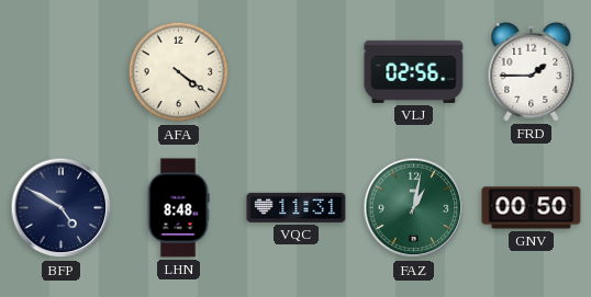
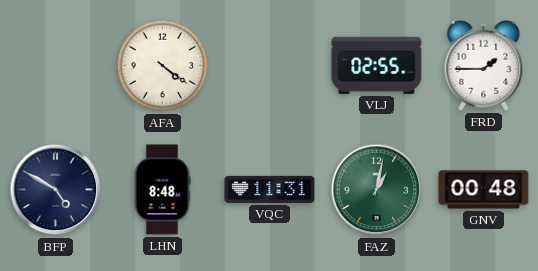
VLJ: 02:56 -> 02:55
GNV: 00:50 -> 00:48
